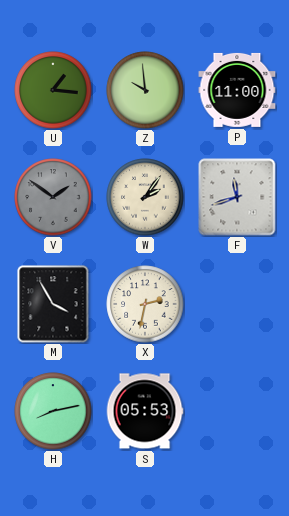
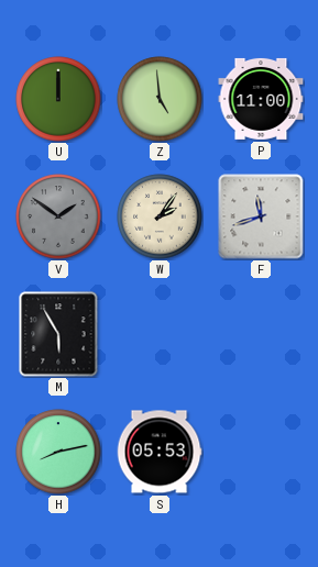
U: 1:16 -> 12:00
Z: 9:59 -> 4:59
M: 3:55 -> 5:55
X: 2:32 -> none
